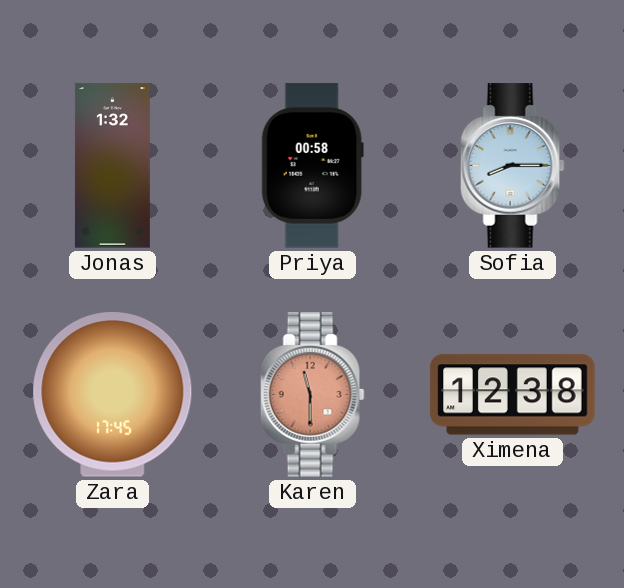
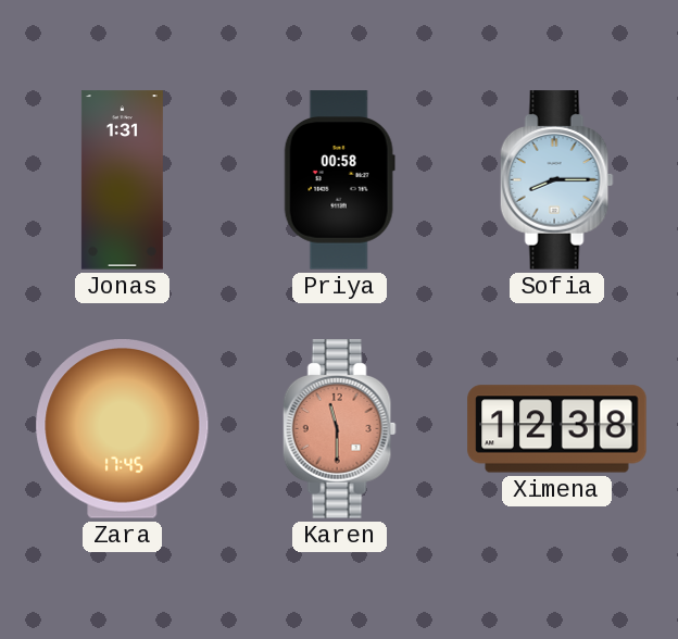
Jonas: 1:32 -> 1:31
